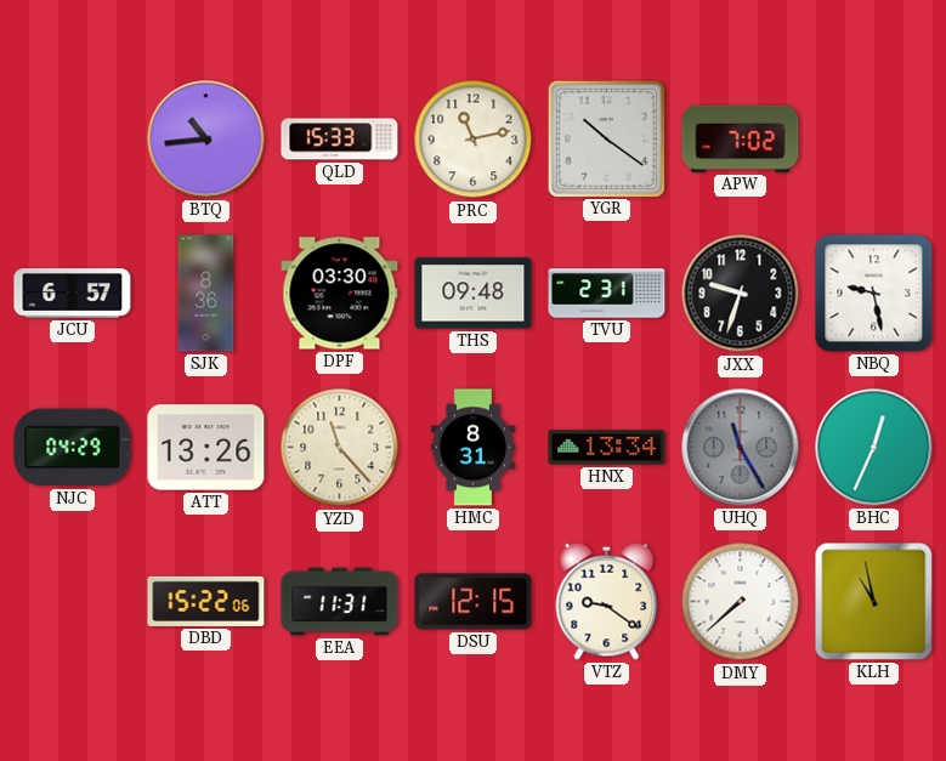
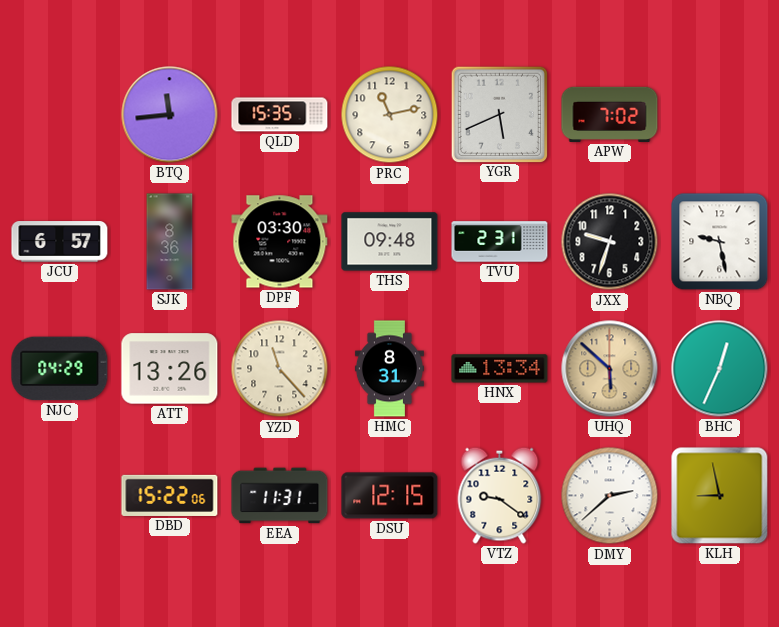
BTQ: 10:44 -> 11:44
QLD: 15:33 -> 15:35
YGR: 10:21 -> 5:41
UHQ: 11:25 -> 5:52
UHQ dial: grey -> champagne
DMY: 7:38 -> 2:38
KLH: 10:58 -> 8:58
